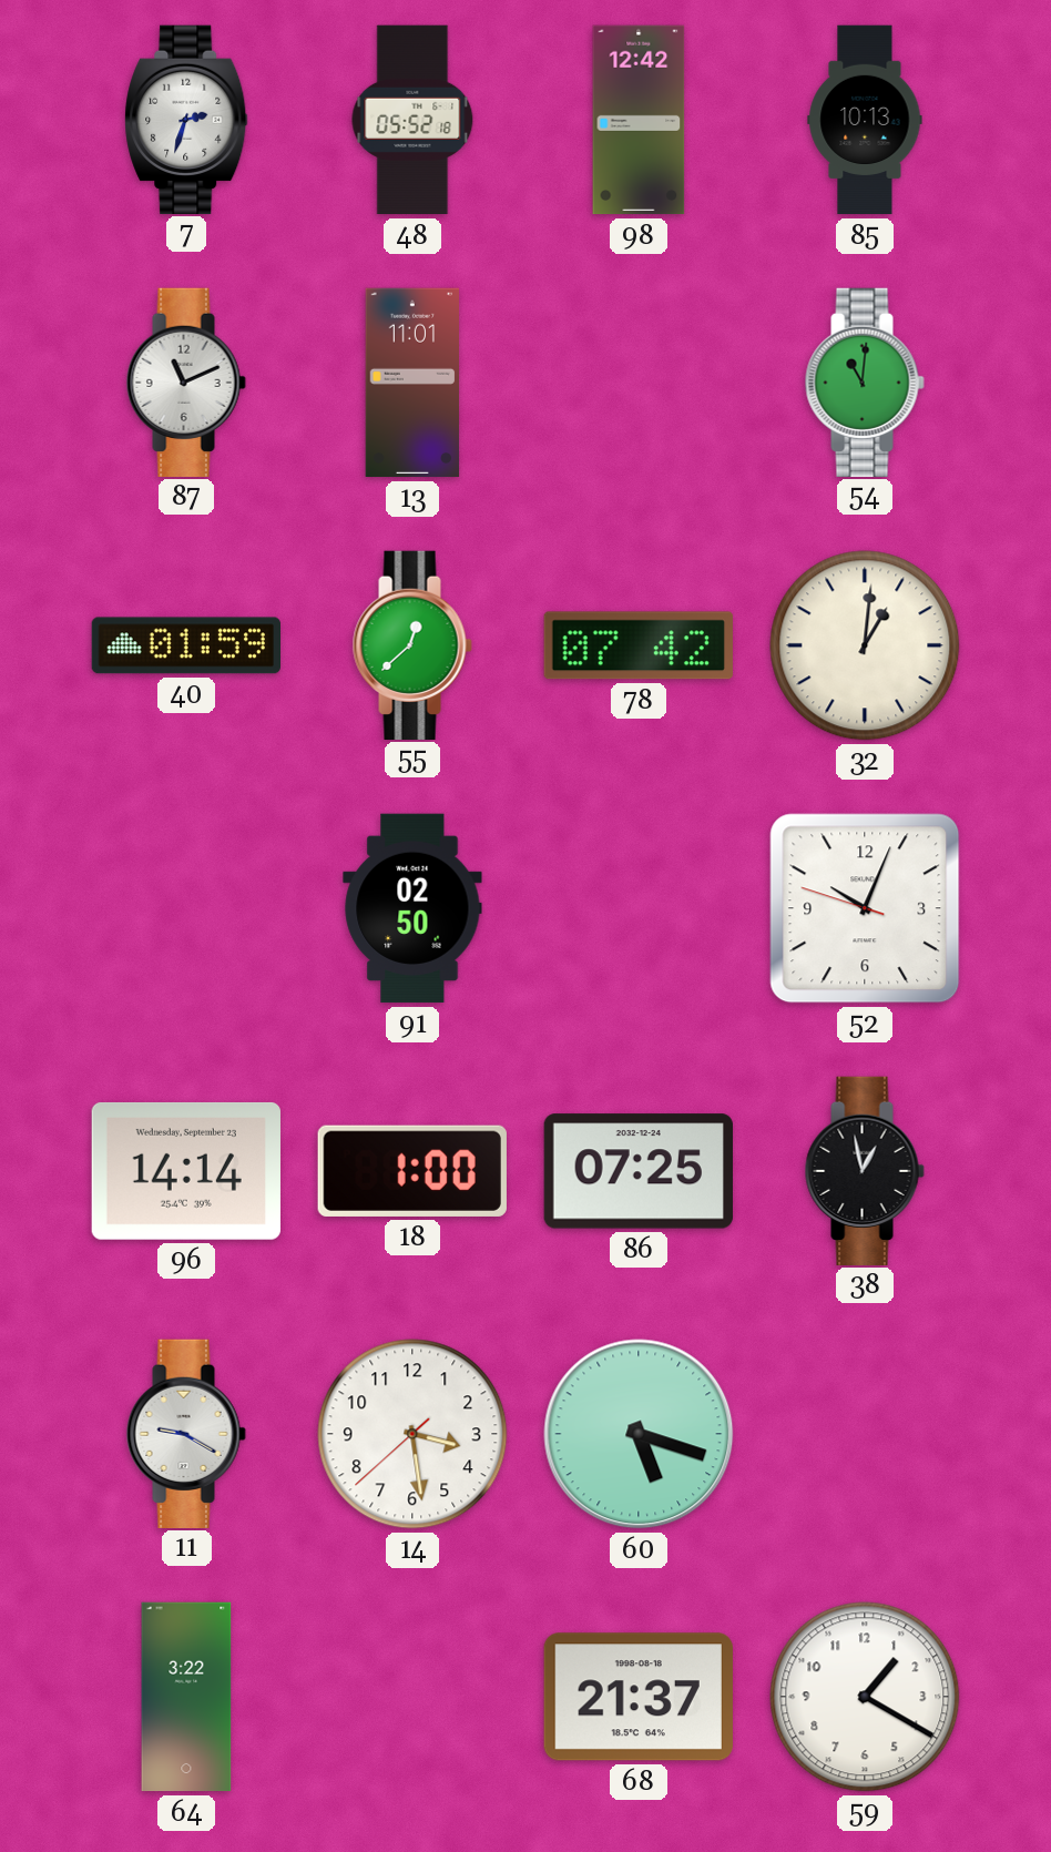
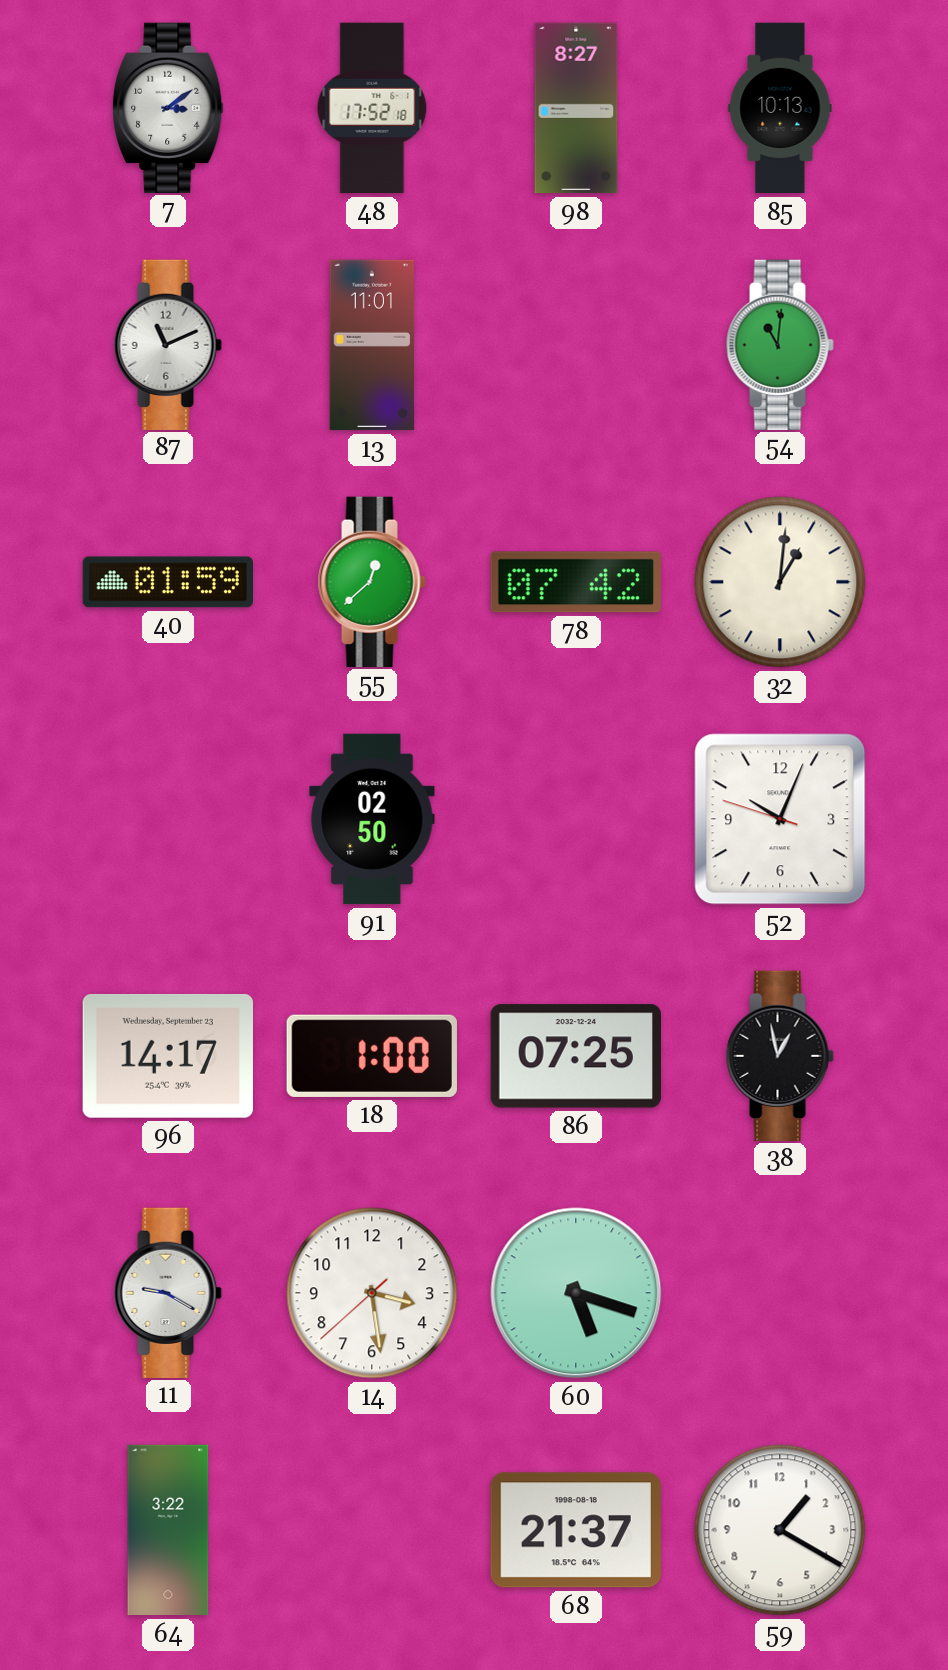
7: 2:33 -> 3:09
48: 05:52 -> 17:52
98: 12:42 -> 8:27
96: 14:14 -> 14:17
